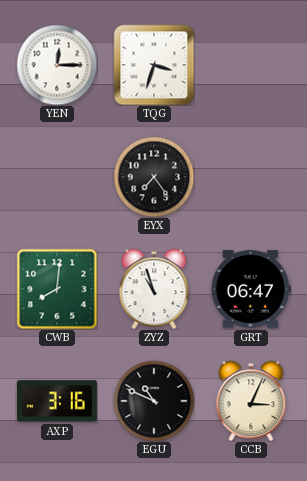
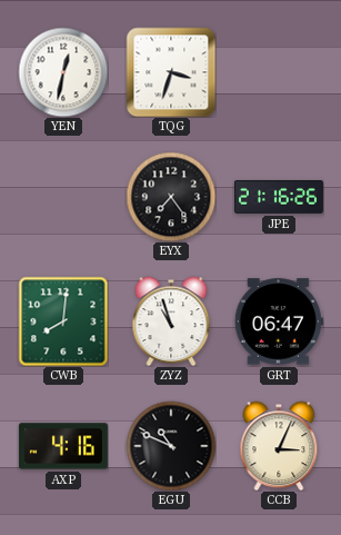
YEN: 12:15 -> 12:32
JPE: none -> 21:16
AXP: 3:16 -> 4:16
